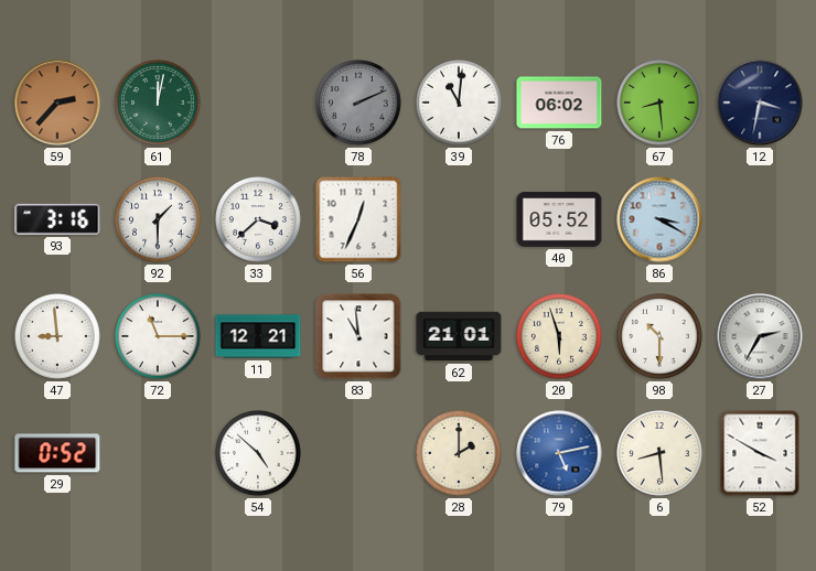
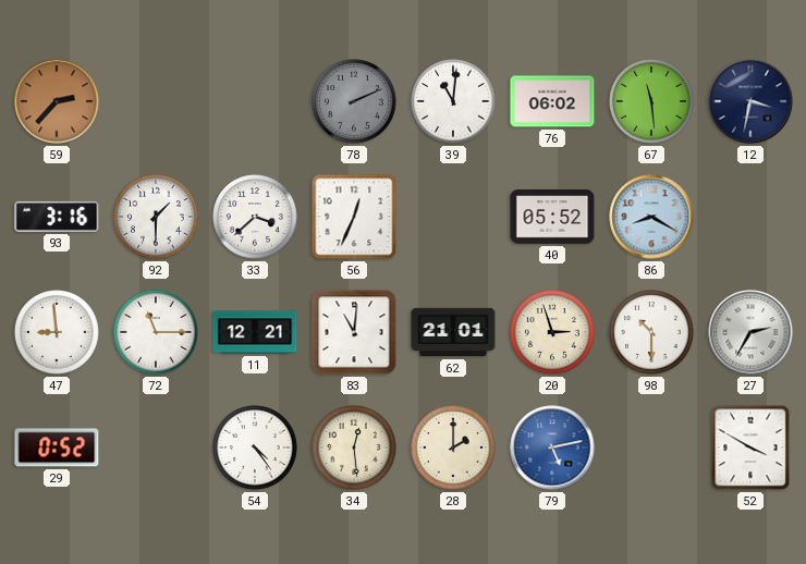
61: 12:02 -> none
67: 8:29 -> 11:29
86: 3:20 -> 8:20
83: 10:59 -> 11:01
20: 5:57 -> 2:57
54: 4:52 -> 4:24
34: none -> 12:29
6: 8:29 -> none
